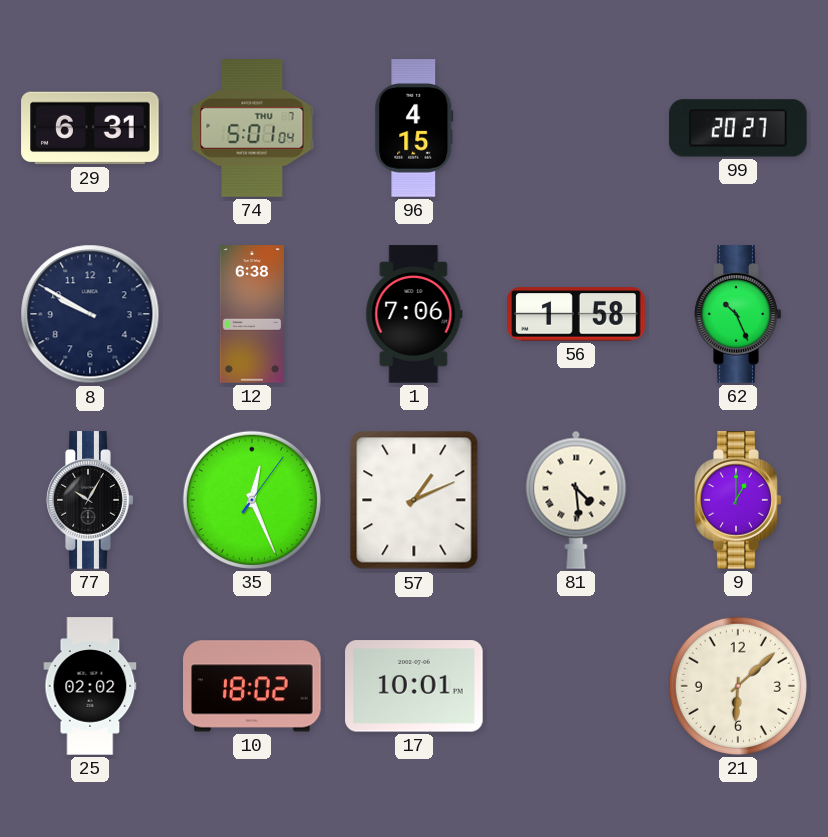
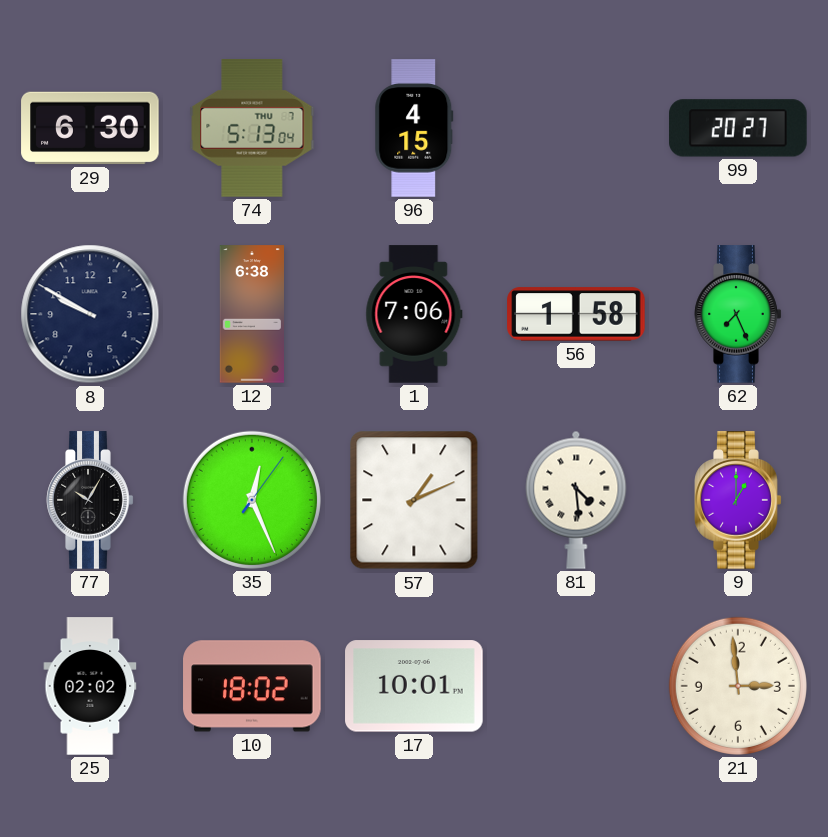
29: 6:31 -> 6:30
74: 5:01 -> 5:13
62: 10:26 -> 7:26
21: 6:08 -> 2:59
